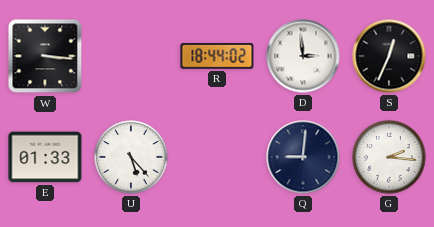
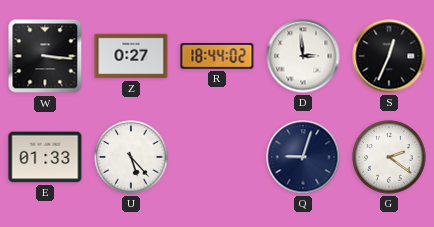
Z: none -> 0:27
Q: 9:01 -> 9:03
G: 2:16 -> 2:21
